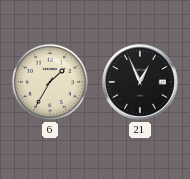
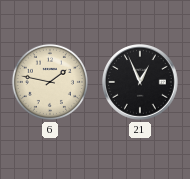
6: 1:35 -> 1:47
